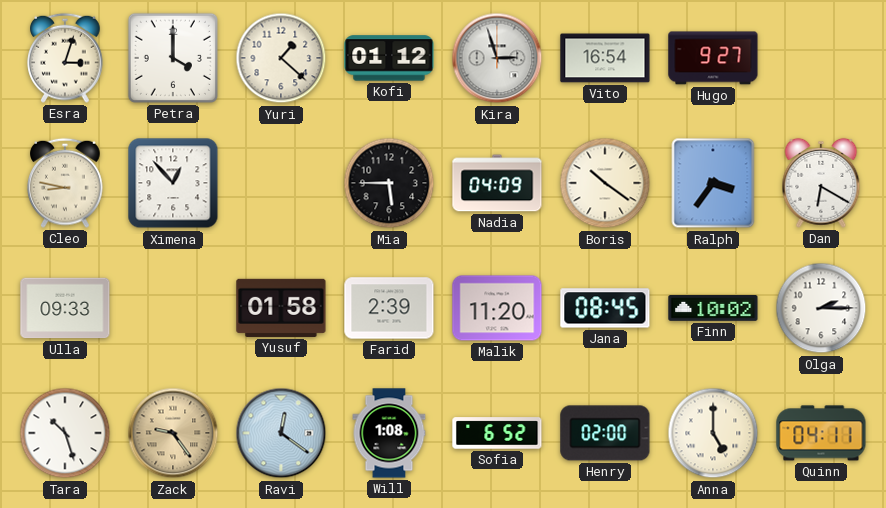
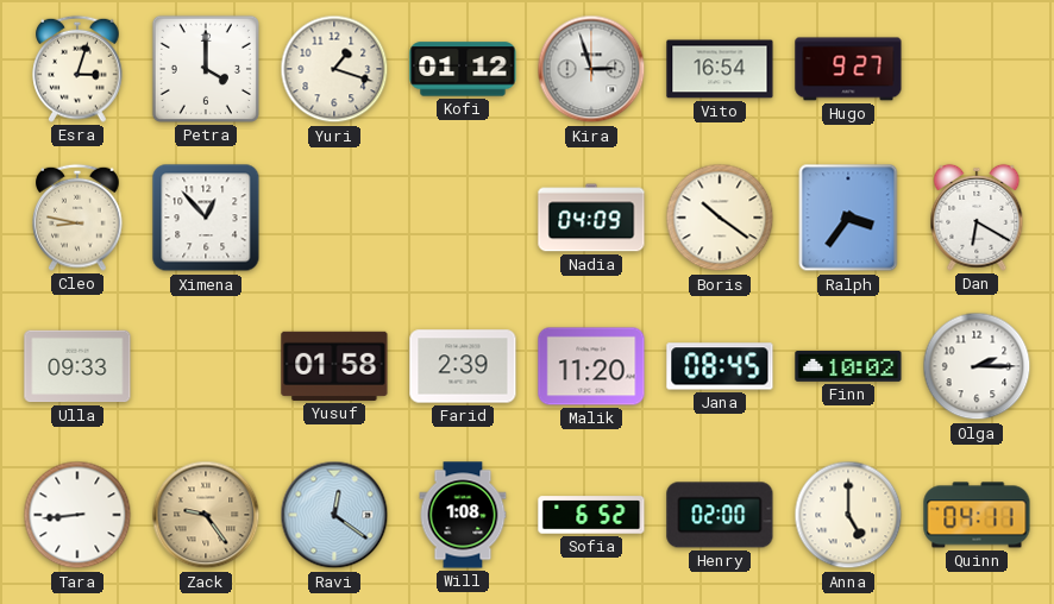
Yuri: 1:22 -> 1:18
Mia: 5:45 -> none
Tara: 10:27 -> 8:44
